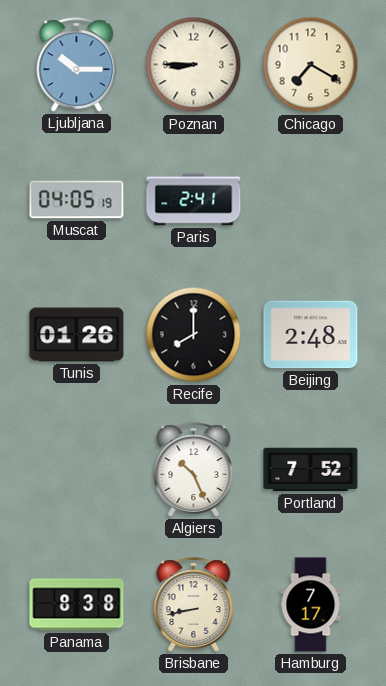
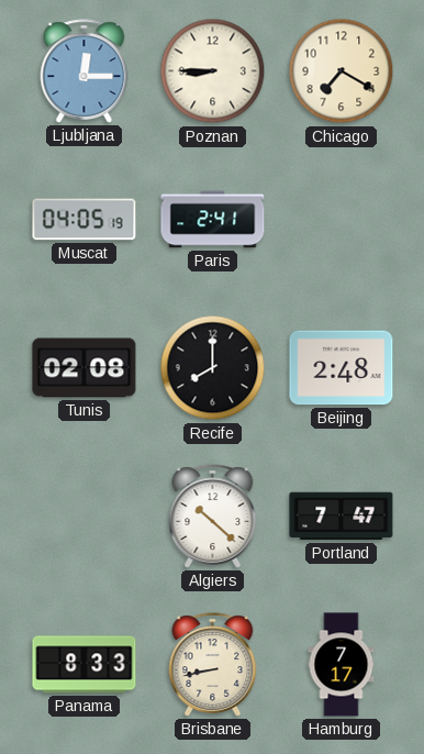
Ljubljana: 10:15 -> 12:15
Tunis: 01:26 -> 02:08
Algiers: 10:26 -> 10:22
Portland: 7:52 -> 7:47
Panama: 8:38 -> 8:33
